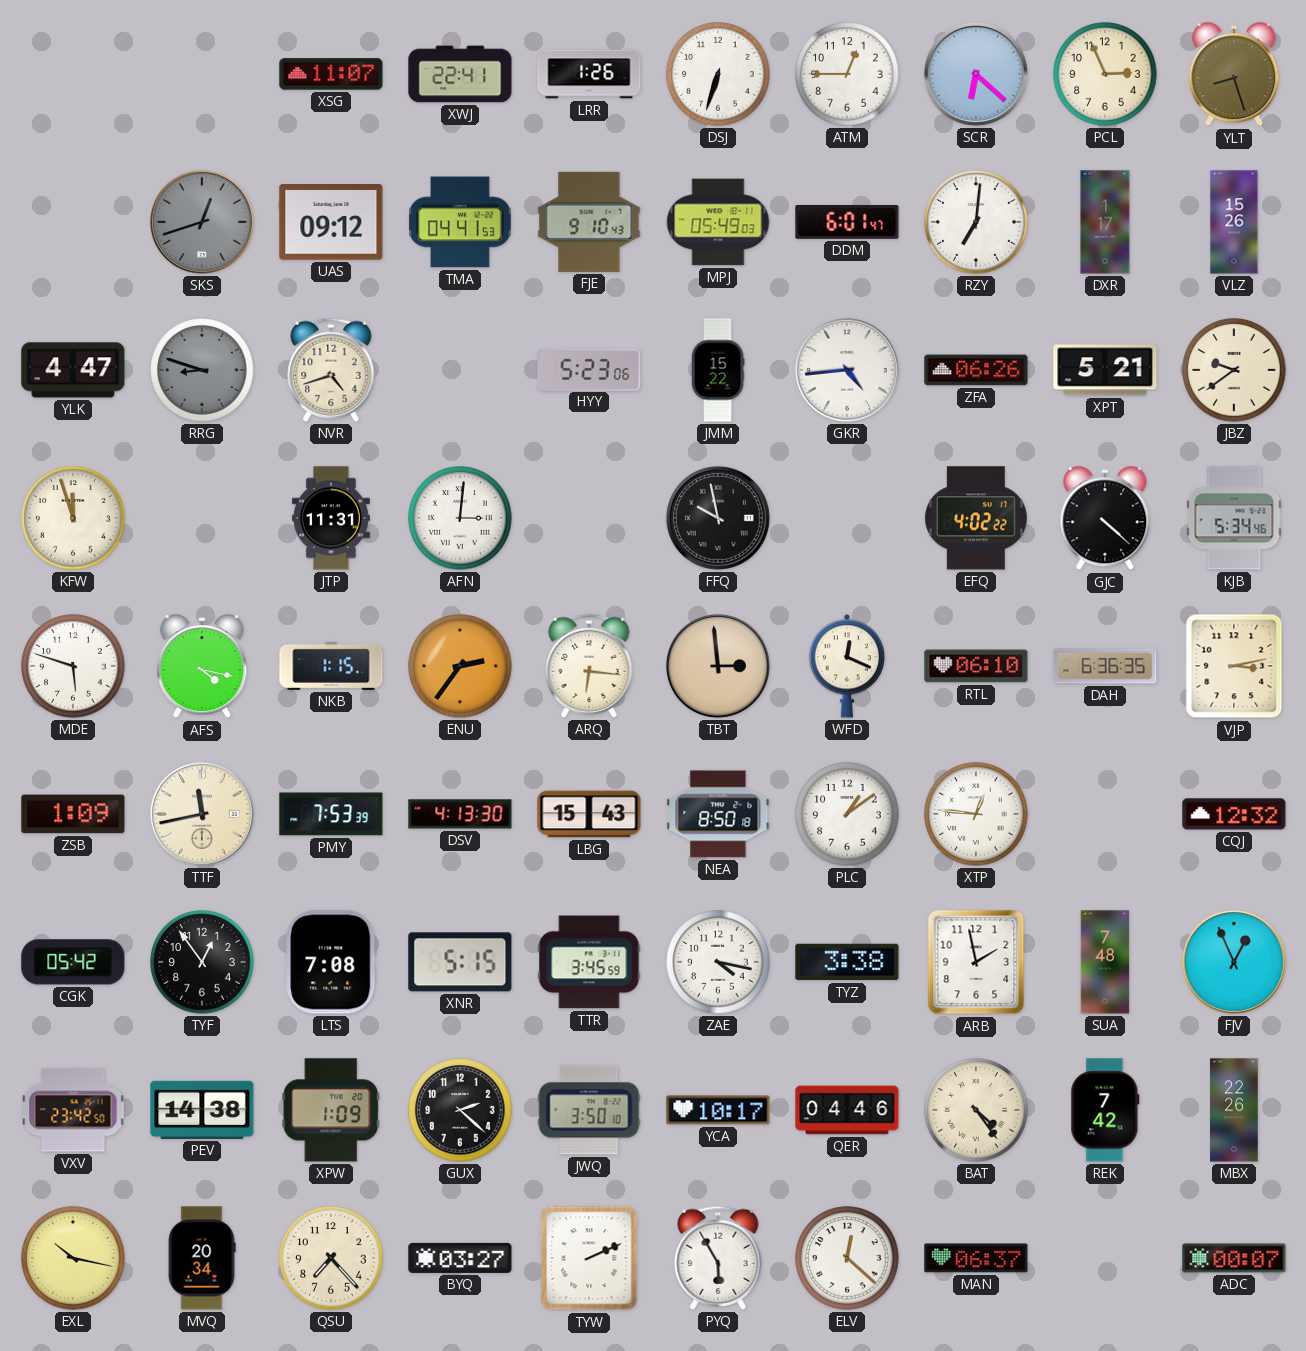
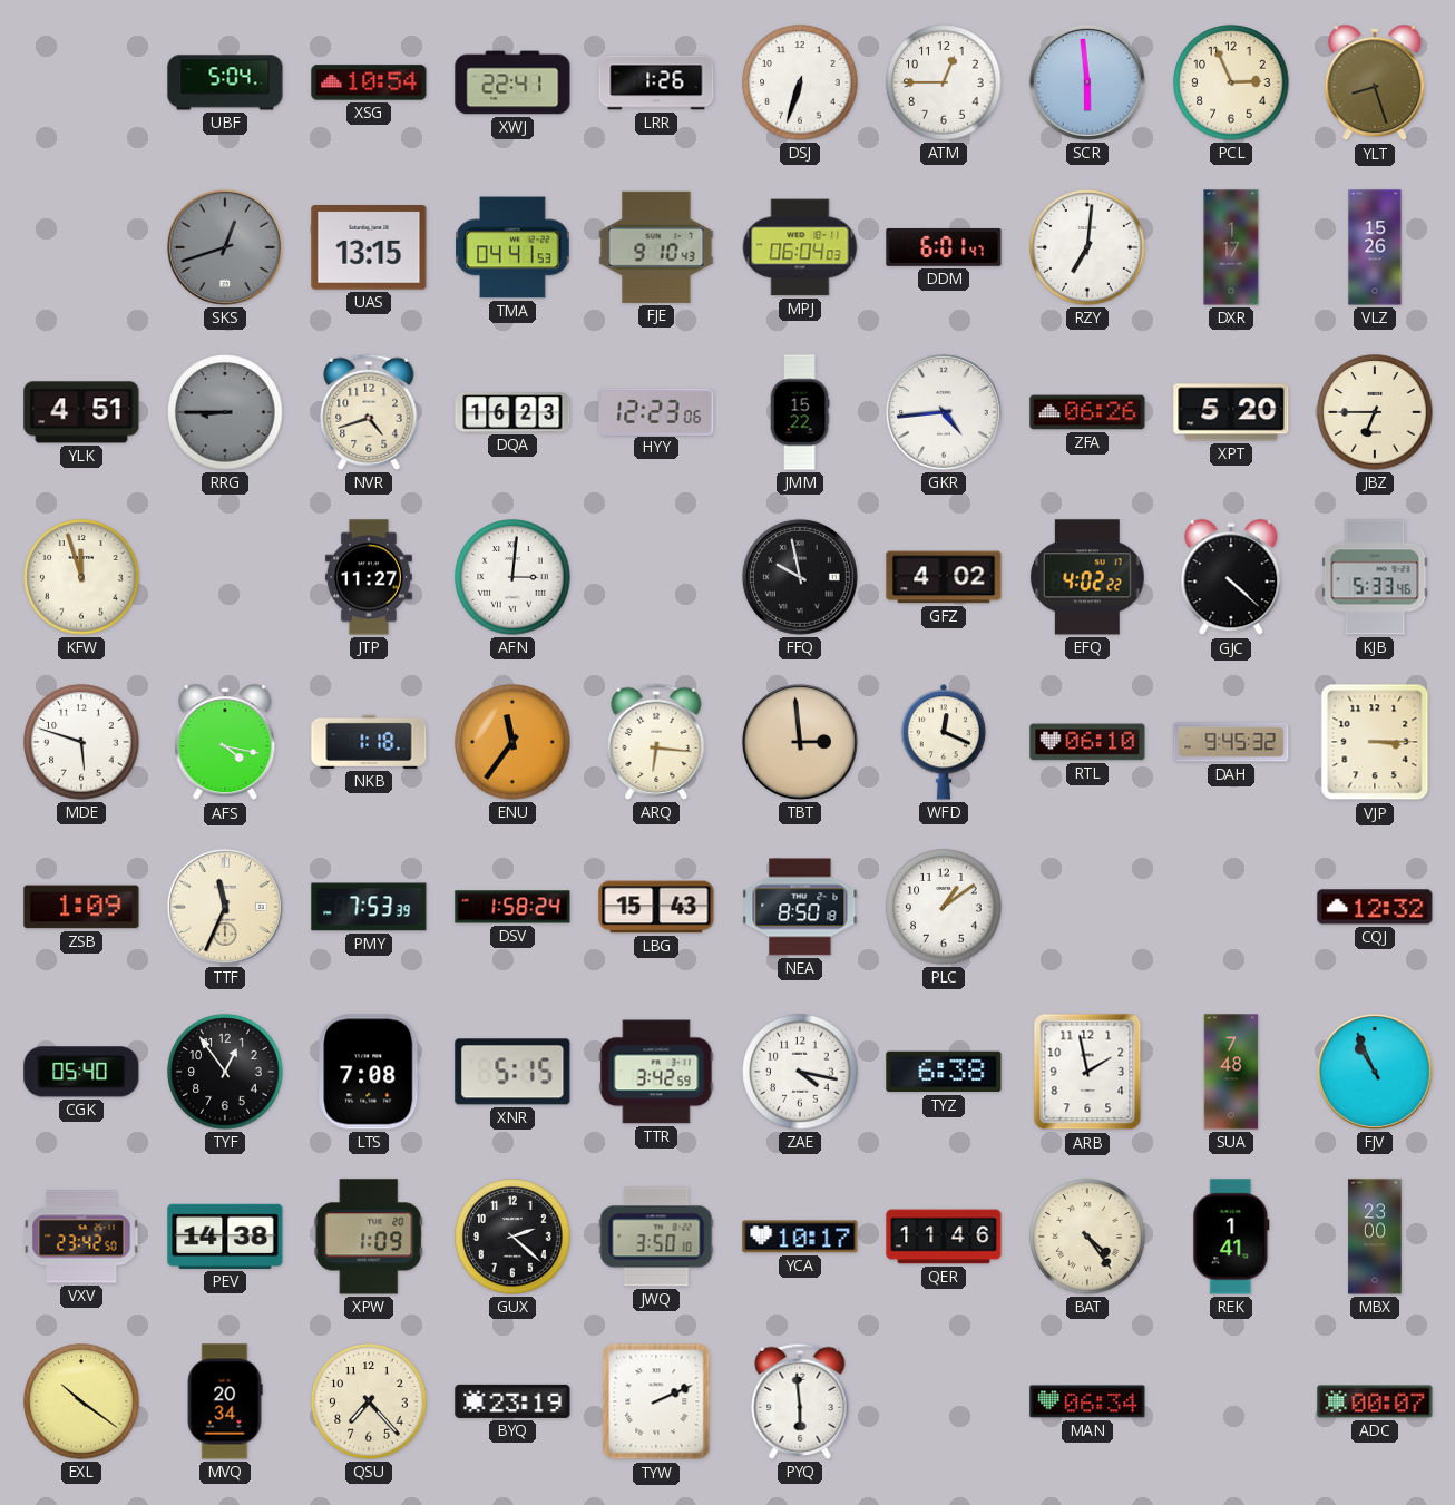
UBF: none -> 5:04
XSG: 11:07 -> 10:54
SCR: 6:22 -> 5:59
UAS: 09:12 -> 13:15
MPJ: 05:49 -> 06:04
YLK: 4:47 -> 4:51
RRG: 8:48 -> 8:45
DQA: none -> 16:23
HYY: 5:23 -> 12:23
XPT: 5:21 -> 5:20
JBZ: 9:39 -> 6:45
JTP: 11:31 -> 11:27
GFZ: none -> 4:02
KJB: 5:34 -> 5:33
NKB: 1:15 -> 1:18
ENU: 2:36 -> 11:36
DAH: 6:36 -> 9:45
VJP: 3:13 -> 3:15
TTF: 11:43 -> 11:34
DSV: 4:13 -> 1:58
XTP: 12:46 -> none
CGK: 05:42 -> 05:40
TTR: 3:45 -> 3:42
TYZ: 3:38 -> 6:38
FJV: 12:56 -> 10:56
QER: 04:46 -> 11:46
REK: 7:42 -> 1:41
MBX: 22:26 -> 23:00
EXL: 10:17 -> 10:21
BYQ: 03:27 -> 23:19
PYQ: 5:55 -> 5:59
ELV: 12:22 -> none
MAN: 06:37 -> 06:34
